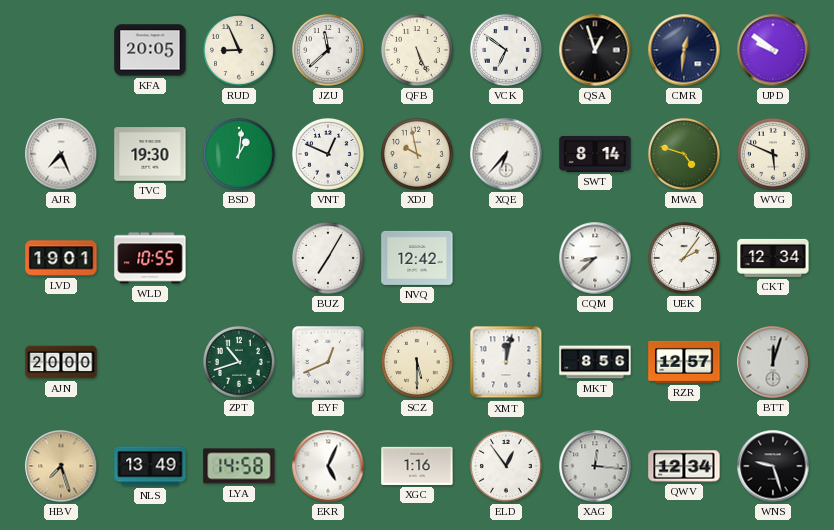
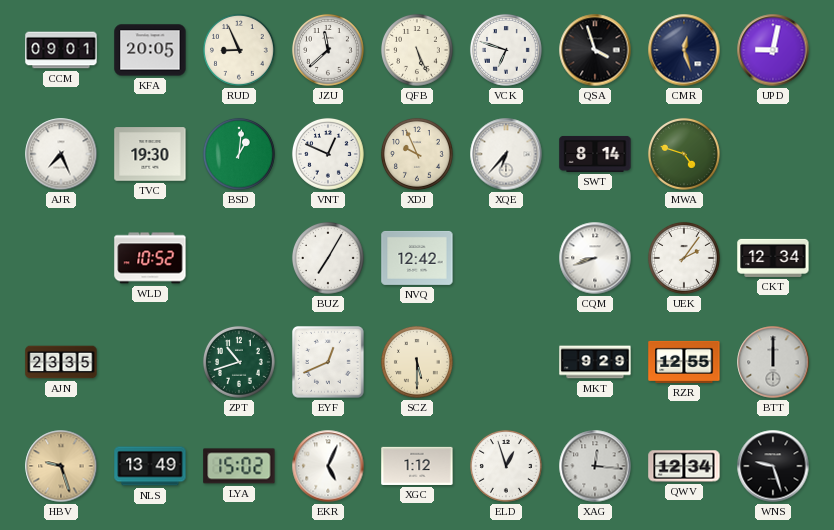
CCM: none -> 09:01
VCK: 6:51 -> 6:48
QSA: 12:57 -> 3:57
CMR: 12:31 -> 12:27
UPD: 9:51 -> 9:02
XDJ: 9:58 -> 9:56
WVG: 5:49 -> none
LVD: 19:01 -> none
WLD: 10:55 -> 10:52
CQM: 8:38 -> 8:42
AJN: 20:00 -> 23:35
XMT: 12:02 -> none
MKT: 8:56 -> 9:29
RZR: 12:57 -> 12:55
BTT: 12:03 -> 12:00
HBV: 7:27 -> 9:27
LYA: 14:58 -> 15:02
XGC: 1:16 -> 1:12
ELD: 12:54 -> 12:57
